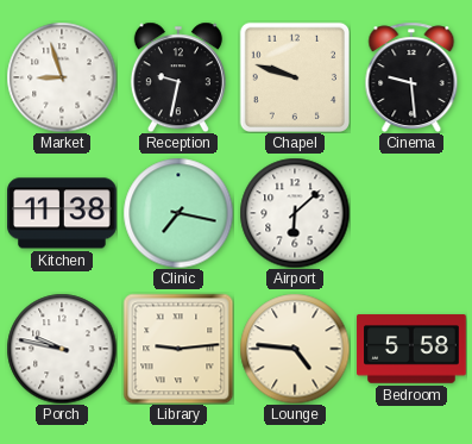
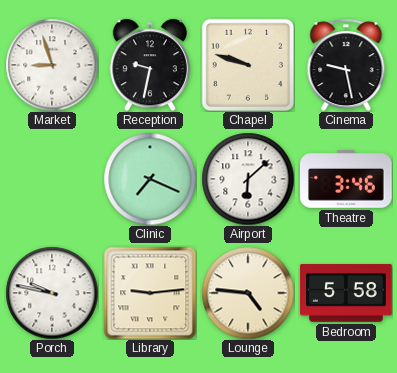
Cinema: 9:29 -> 9:28
Kitchen: 11:38 -> none
Clinic: 7:17 -> 7:19
Theatre: none -> 3:46
